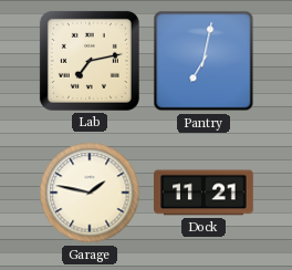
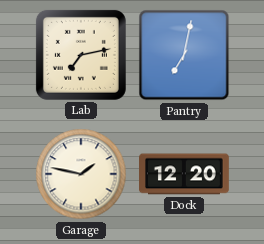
Dock: 11:21 -> 12:20
